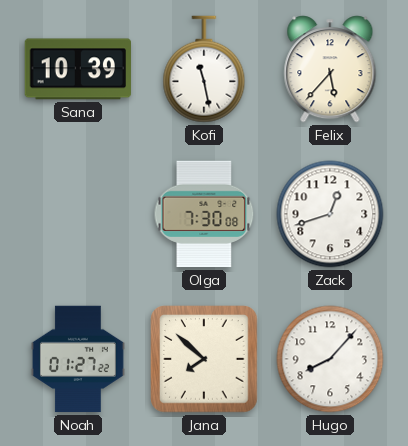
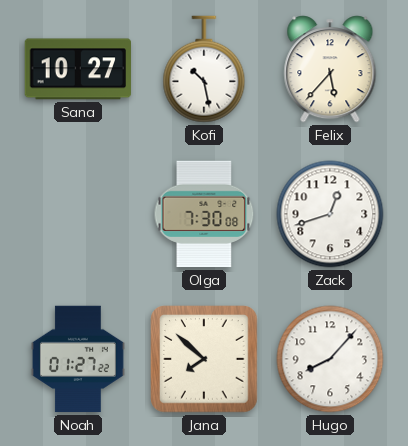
Sana: 10:39 -> 10:27
Kofi: 11:28 -> 10:28
